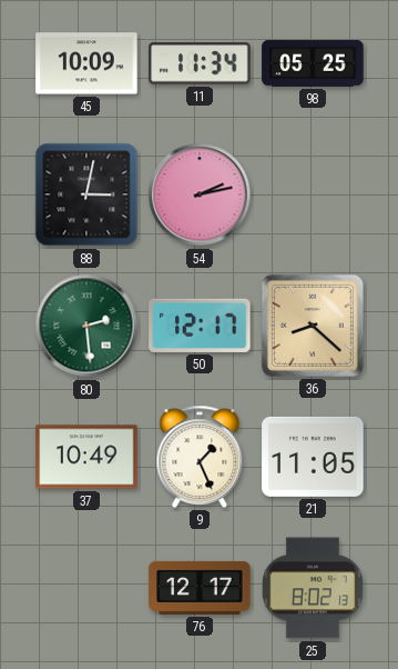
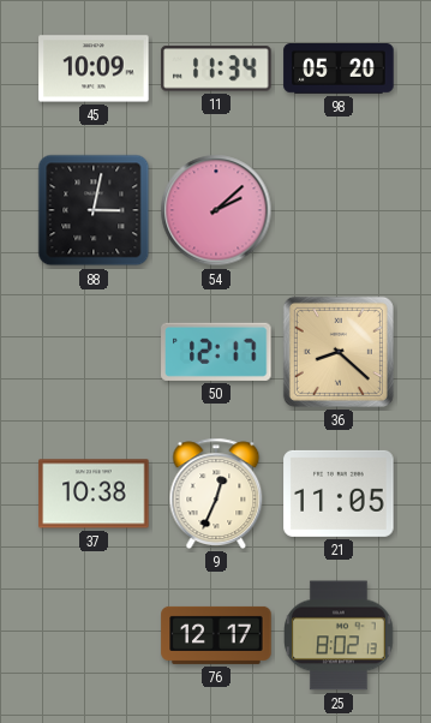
98: 05:25 -> 05:20
54: 2:13 -> 2:08
80: 2:29 -> none
37: 10:49 -> 10:38
9: 1:26 -> 12:34
